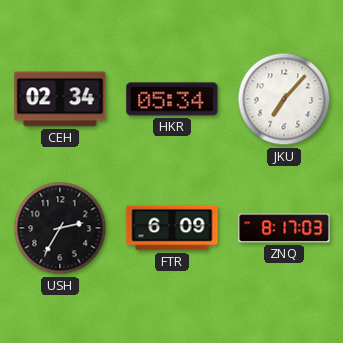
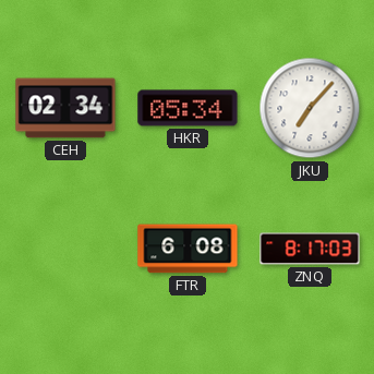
USH: 2:35 -> none
FTR: 6:09 -> 6:08
